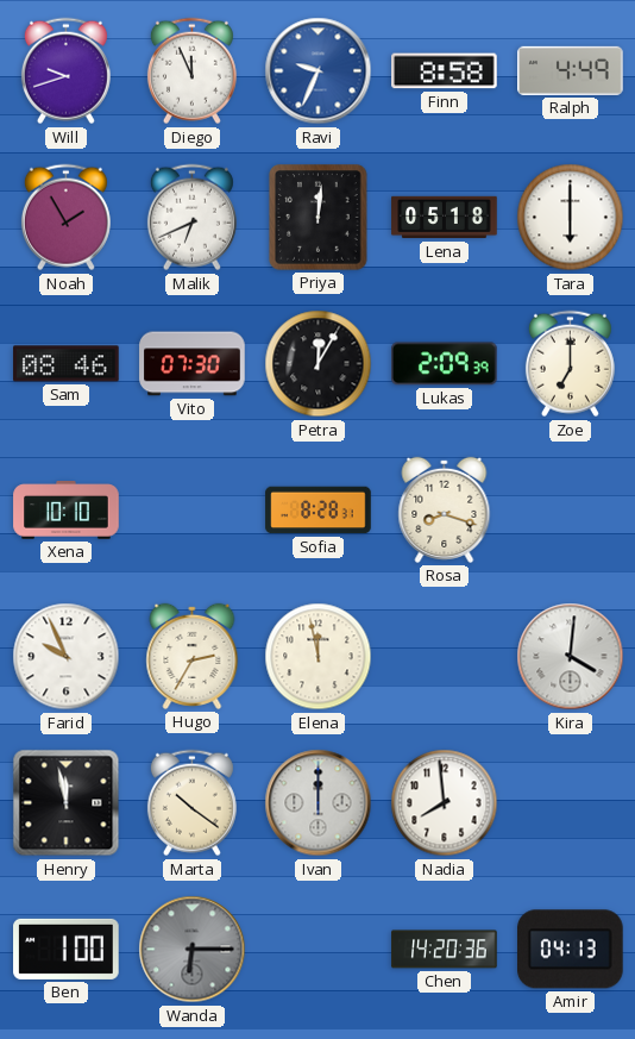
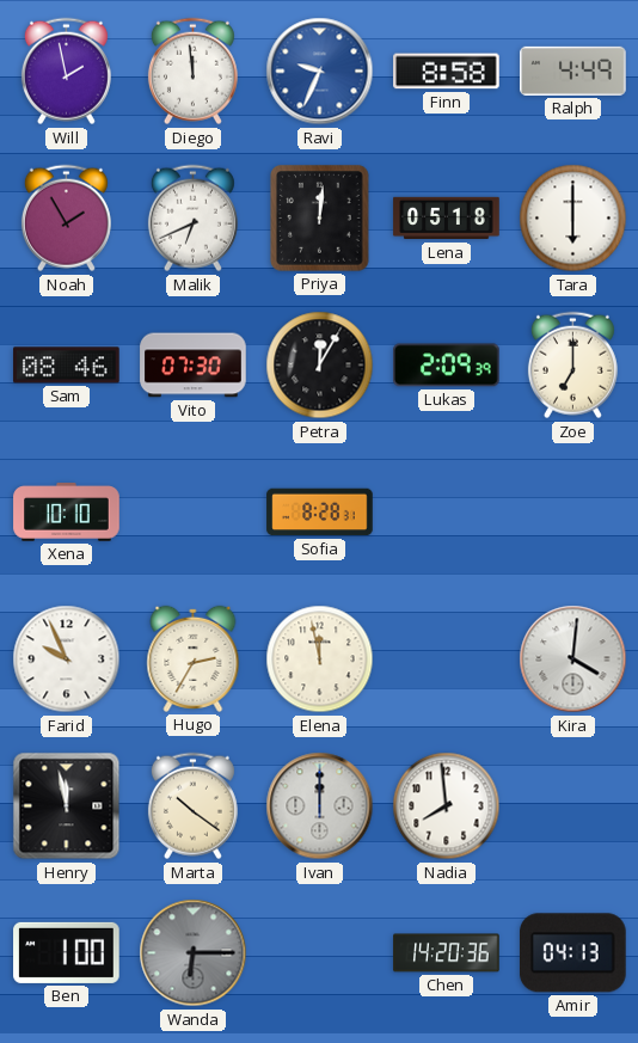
Will: 9:42 -> 1:58
Diego: 11:56 -> 11:59
Rosa: 8:18 -> none
